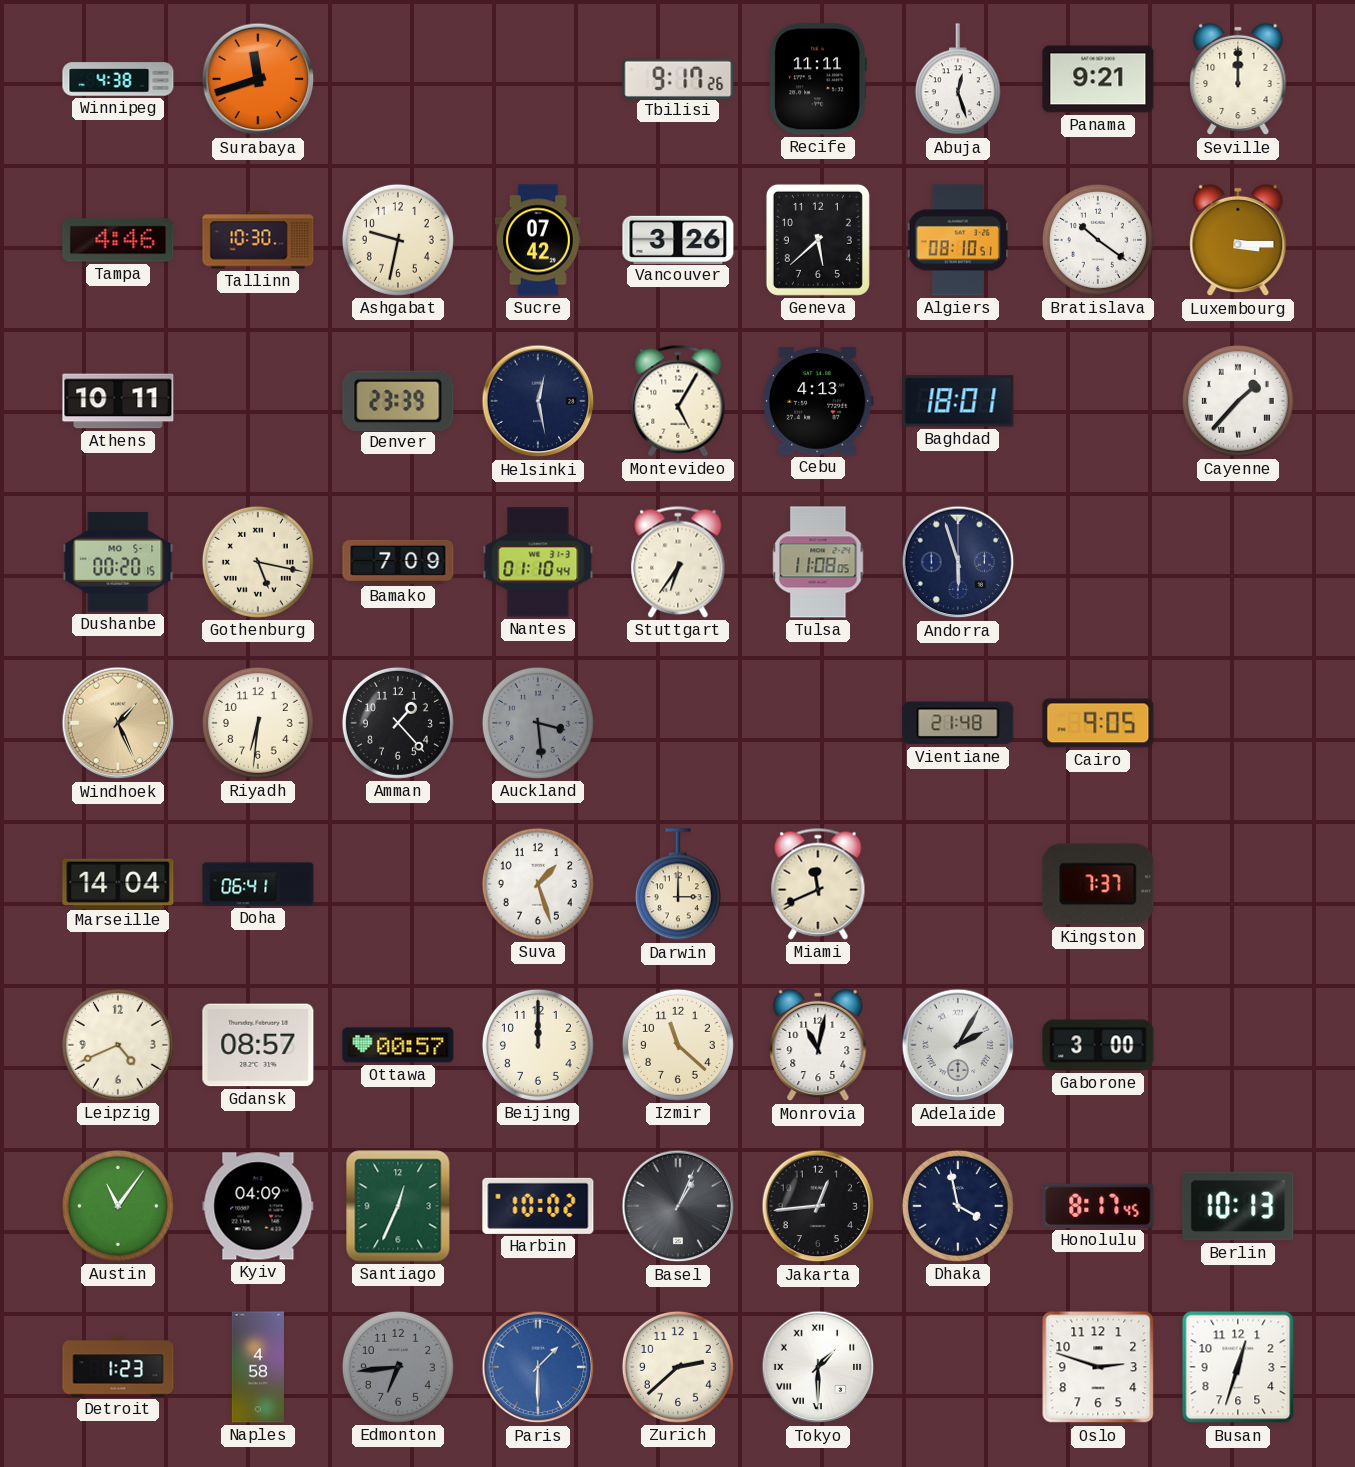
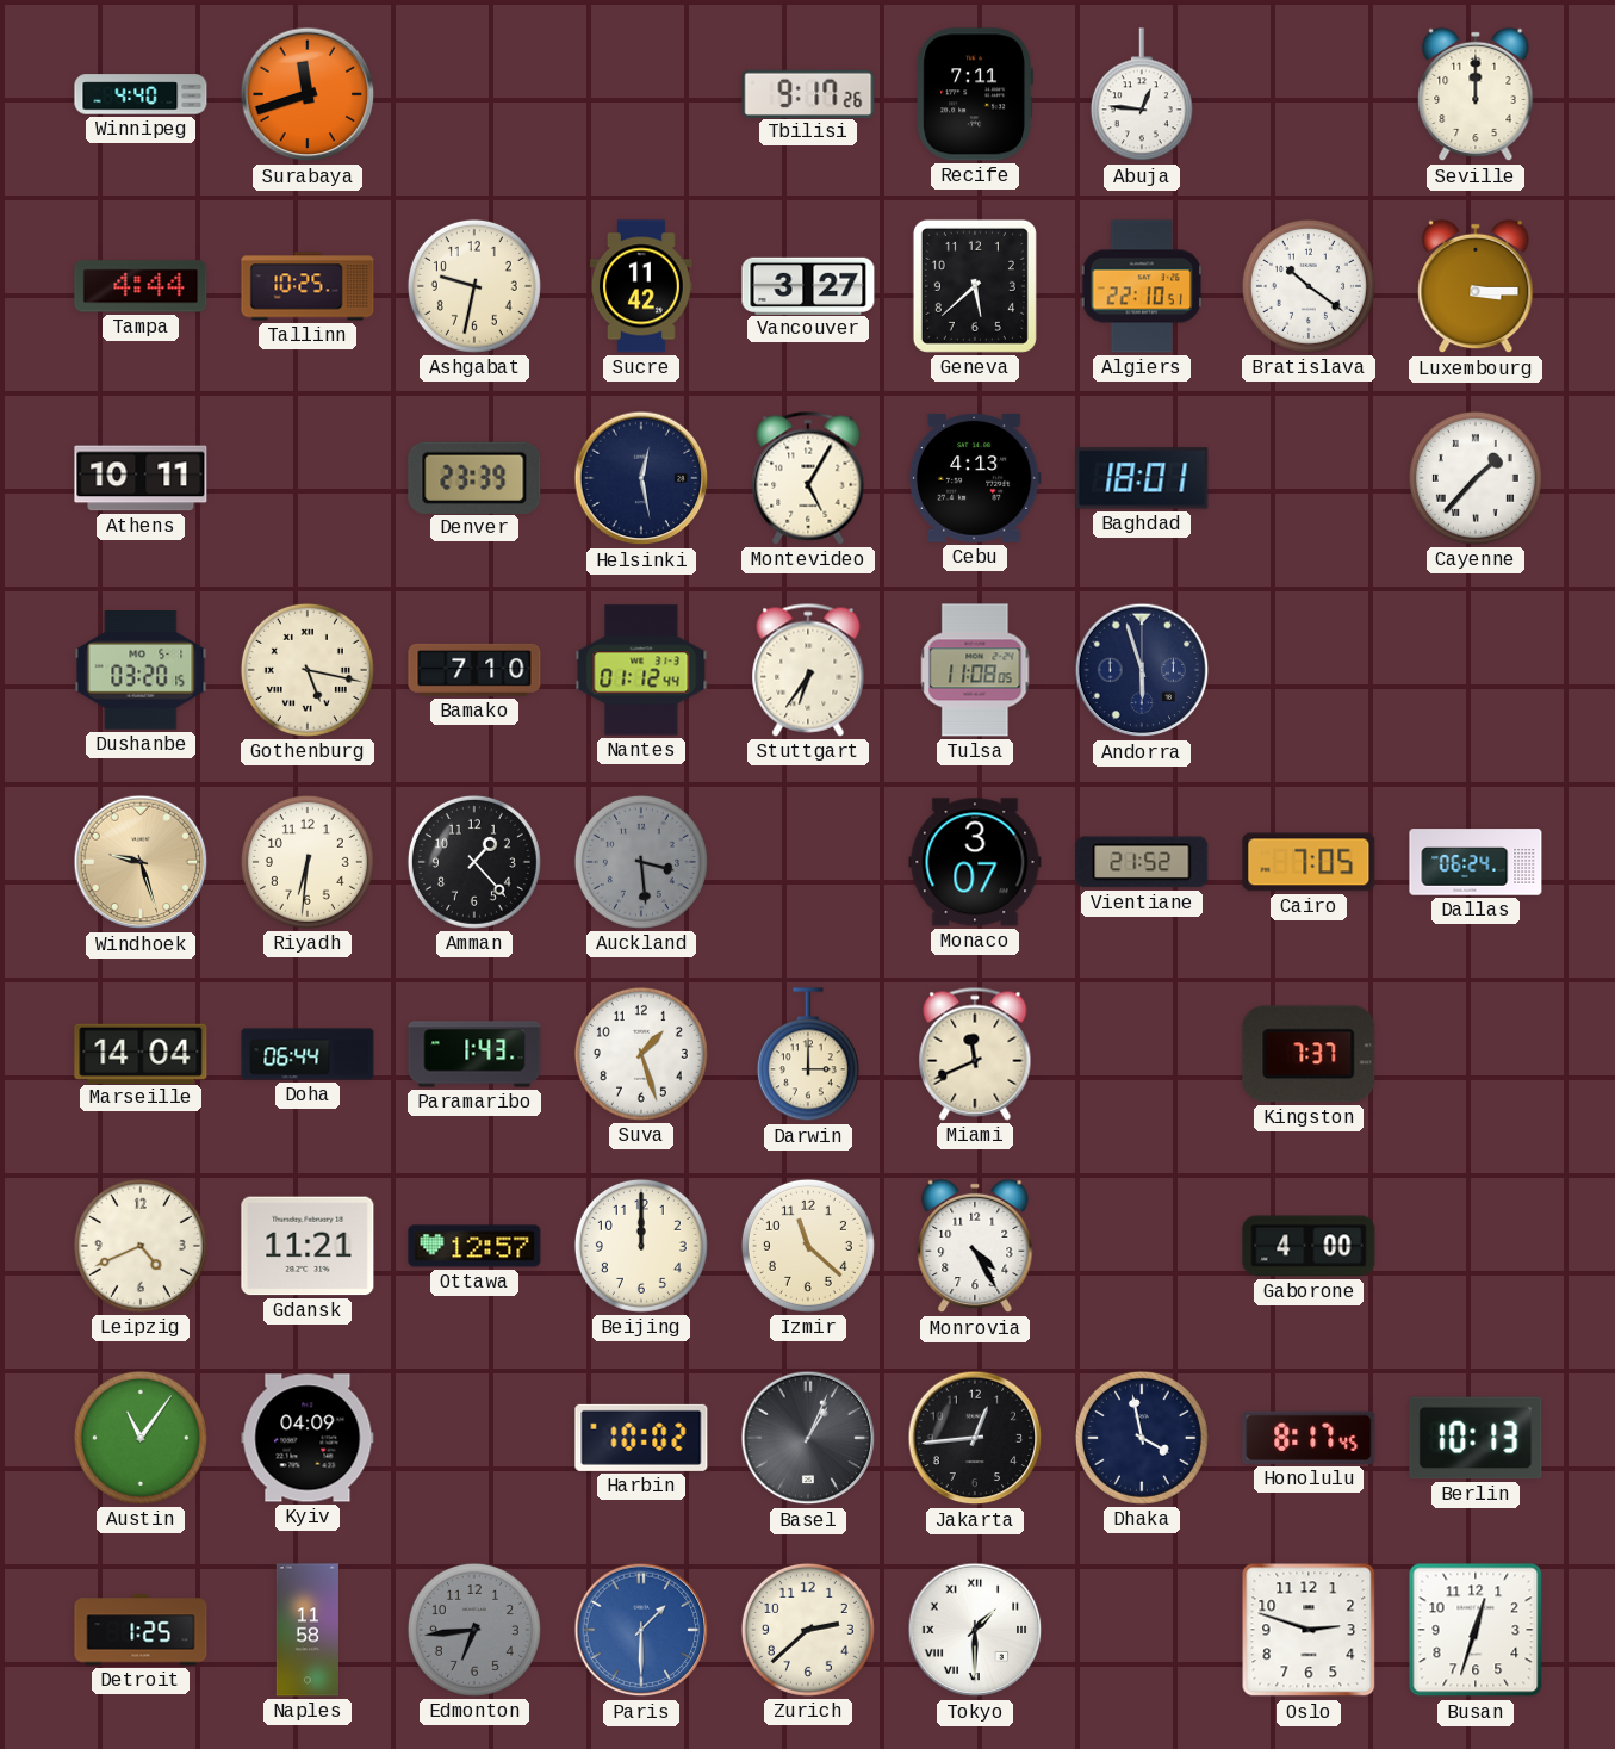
Winnipeg: 4:38 -> 4:40
Recife: 11:11 -> 7:11
Abuja: 12:27 -> 12:46
Panama: 9:21 -> none
Tampa: 4:46 -> 4:44
Tallinn: 10:30 -> 10:25
Sucre: 07:42 -> 11:42
Vancouver: 3:26 -> 3:27
Algiers: 08:10 -> 22:10
Dushanbe: 00:20 -> 03:20
Bamako: 7:09 -> 7:10
Nantes: 01:10 -> 01:12
Windhoek: 1:26 -> 9:27
Monaco: none -> 3:07
Vientiane: 21:48 -> 21:52
Cairo: 9:05 -> 7:05
Dallas: none -> 06:24
Doha: 06:41 -> 06:44
Paramaribo: none -> 1:43
Gdansk: 08:57 -> 11:21
Ottawa: 00:57 -> 12:57
Monrovia: 11:02 -> 4:25
Adelaide: 2:05 -> none
Gaborone: 3:00 -> 4:00
Santiago: 12:34 -> none
Detroit: 1:23 -> 1:25
Naples: 4:58 -> 11:58
